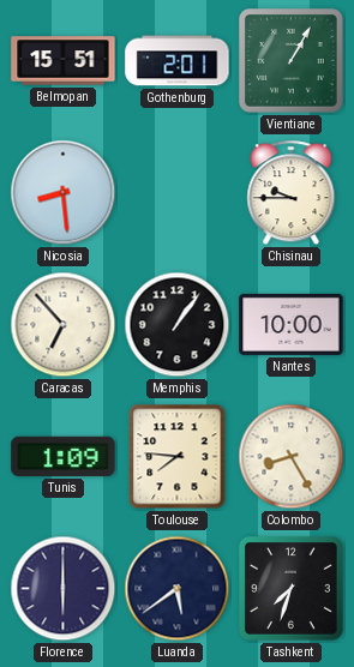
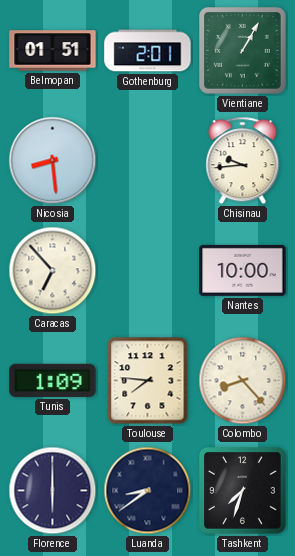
Belmopan: 15:51 -> 01:51
Chisinau: 9:45 -> 9:44
Memphis: 1:06 -> none
Colombo: 8:25 -> 8:23
Luanda: 5:39 -> 8:39
